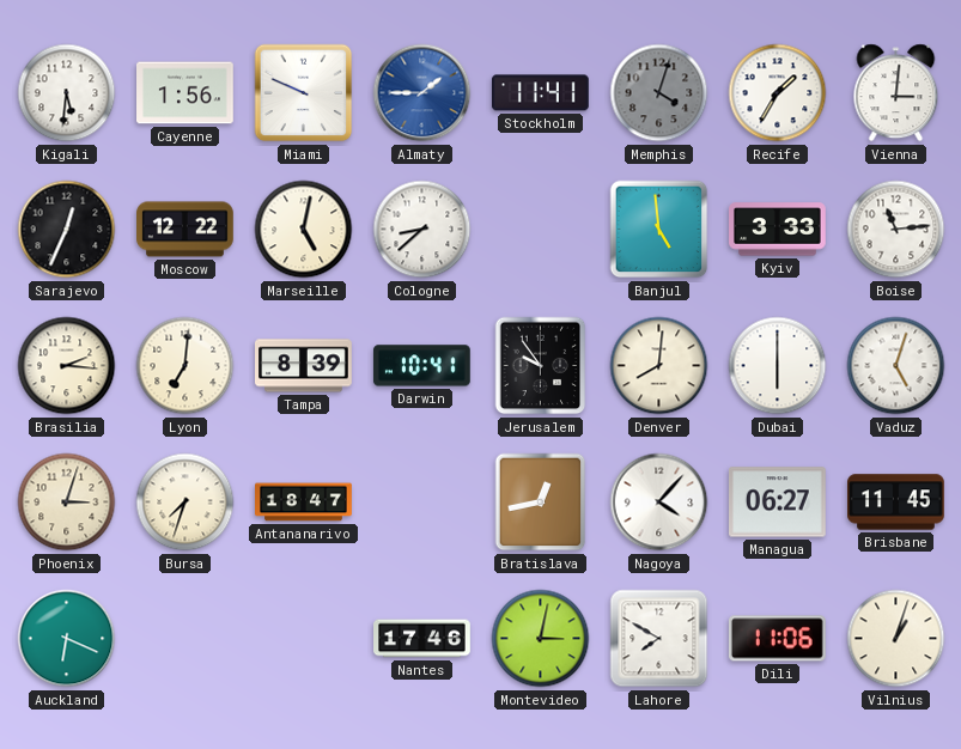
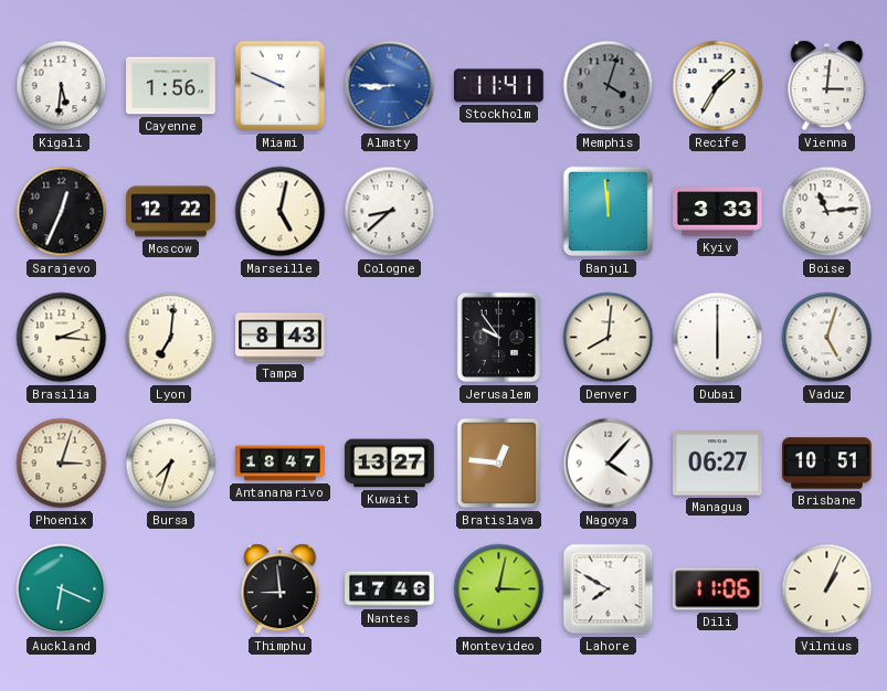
Almaty: 1:45 -> 8:45
Banjul: 4:59 -> 11:59
Tampa: 8:39 -> 8:43
Darwin: 10:41 -> none
Kuwait: none -> 13:27
Bratislava: 12:43 -> 12:46
Brisbane: 11:45 -> 10:51
Thimphu: none -> 8:59
Vilnius: 1:03 -> 1:04
